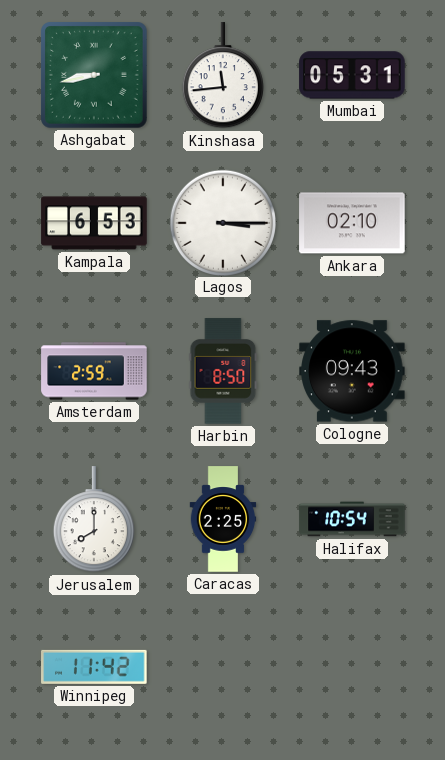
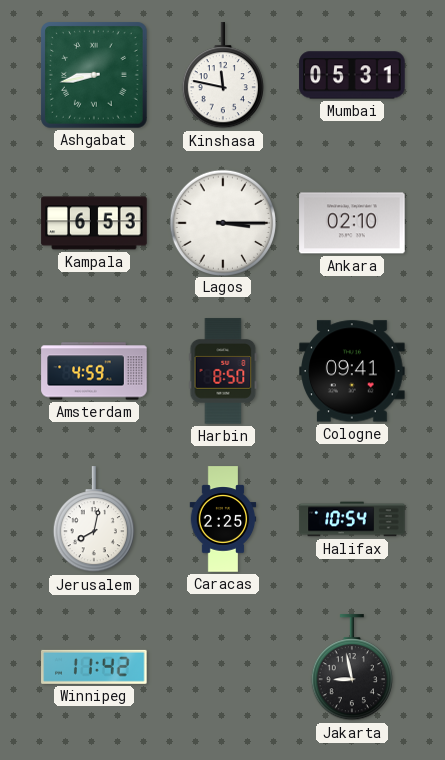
Kinshasa: 11:44 -> 11:47
Amsterdam: 2:59 -> 4:59
Cologne: 09:43 -> 09:41
Jerusalem: 8:00 -> 8:02
Jakarta: none -> 8:58
